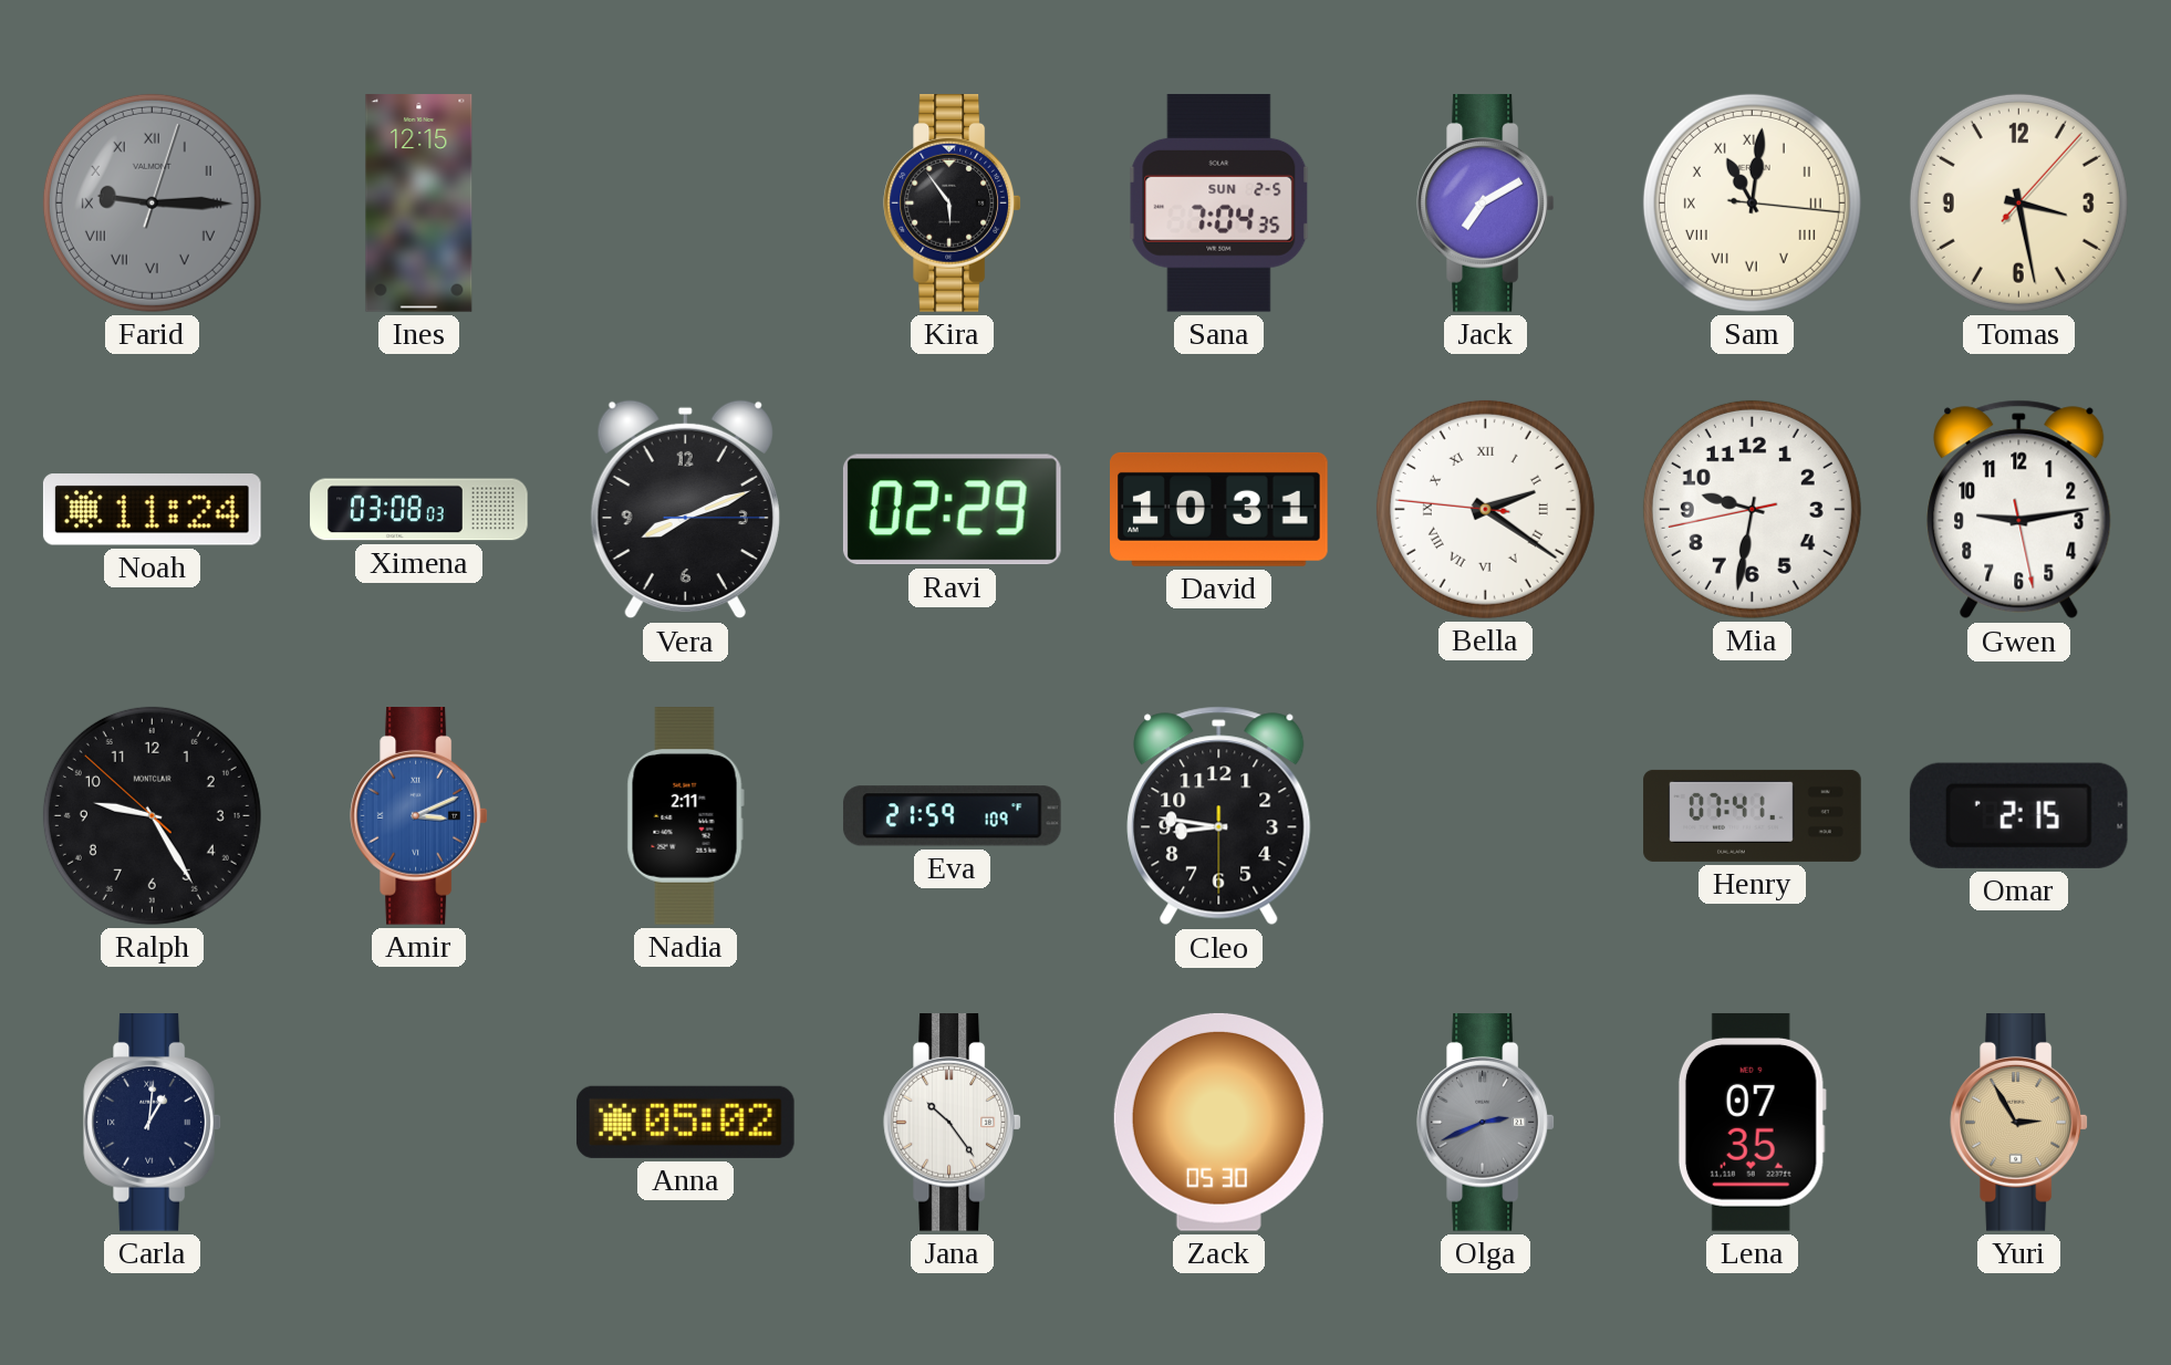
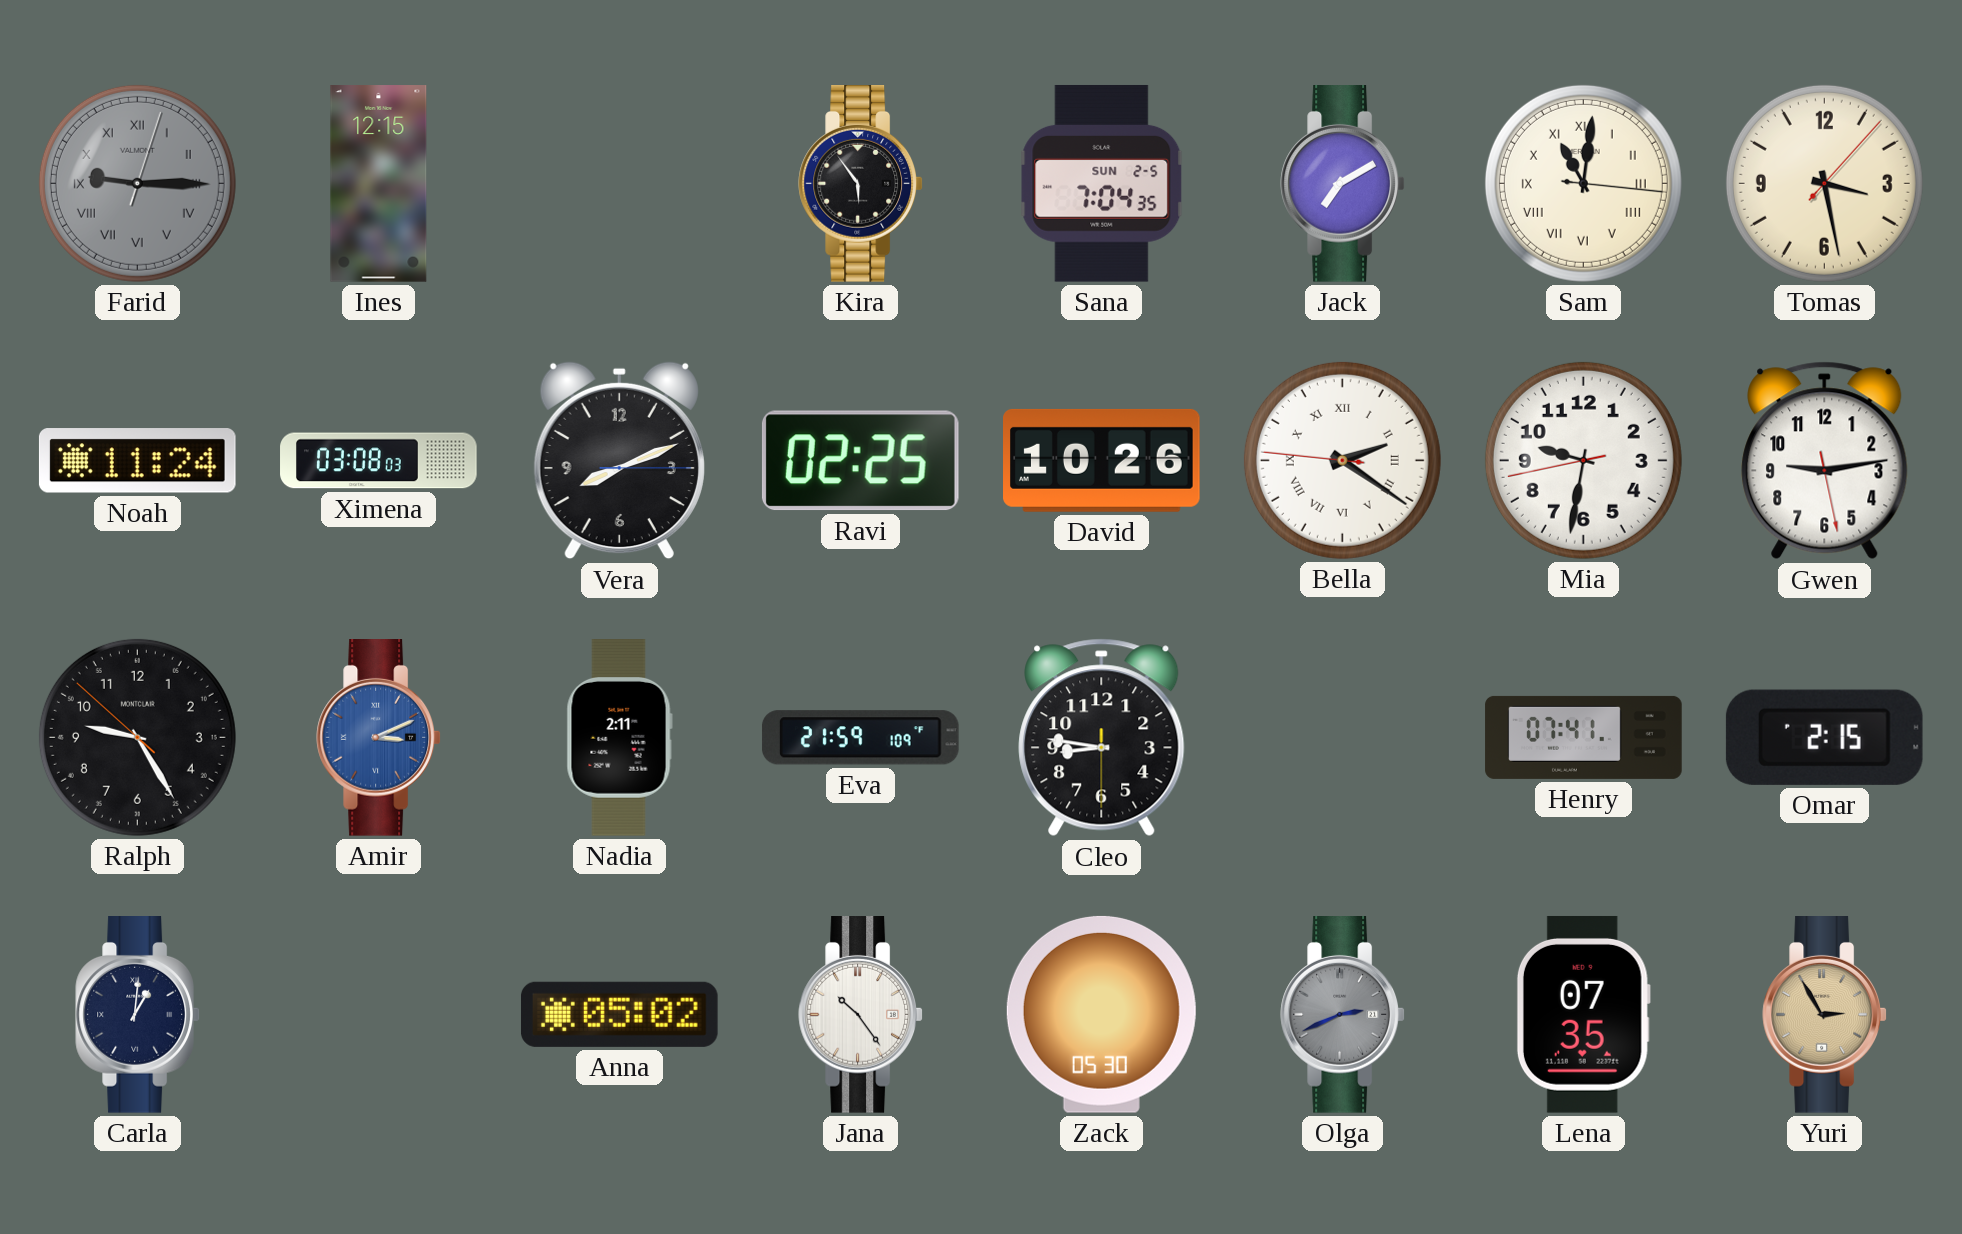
Ravi: 02:29 -> 02:25
David: 10:31 -> 10:26
